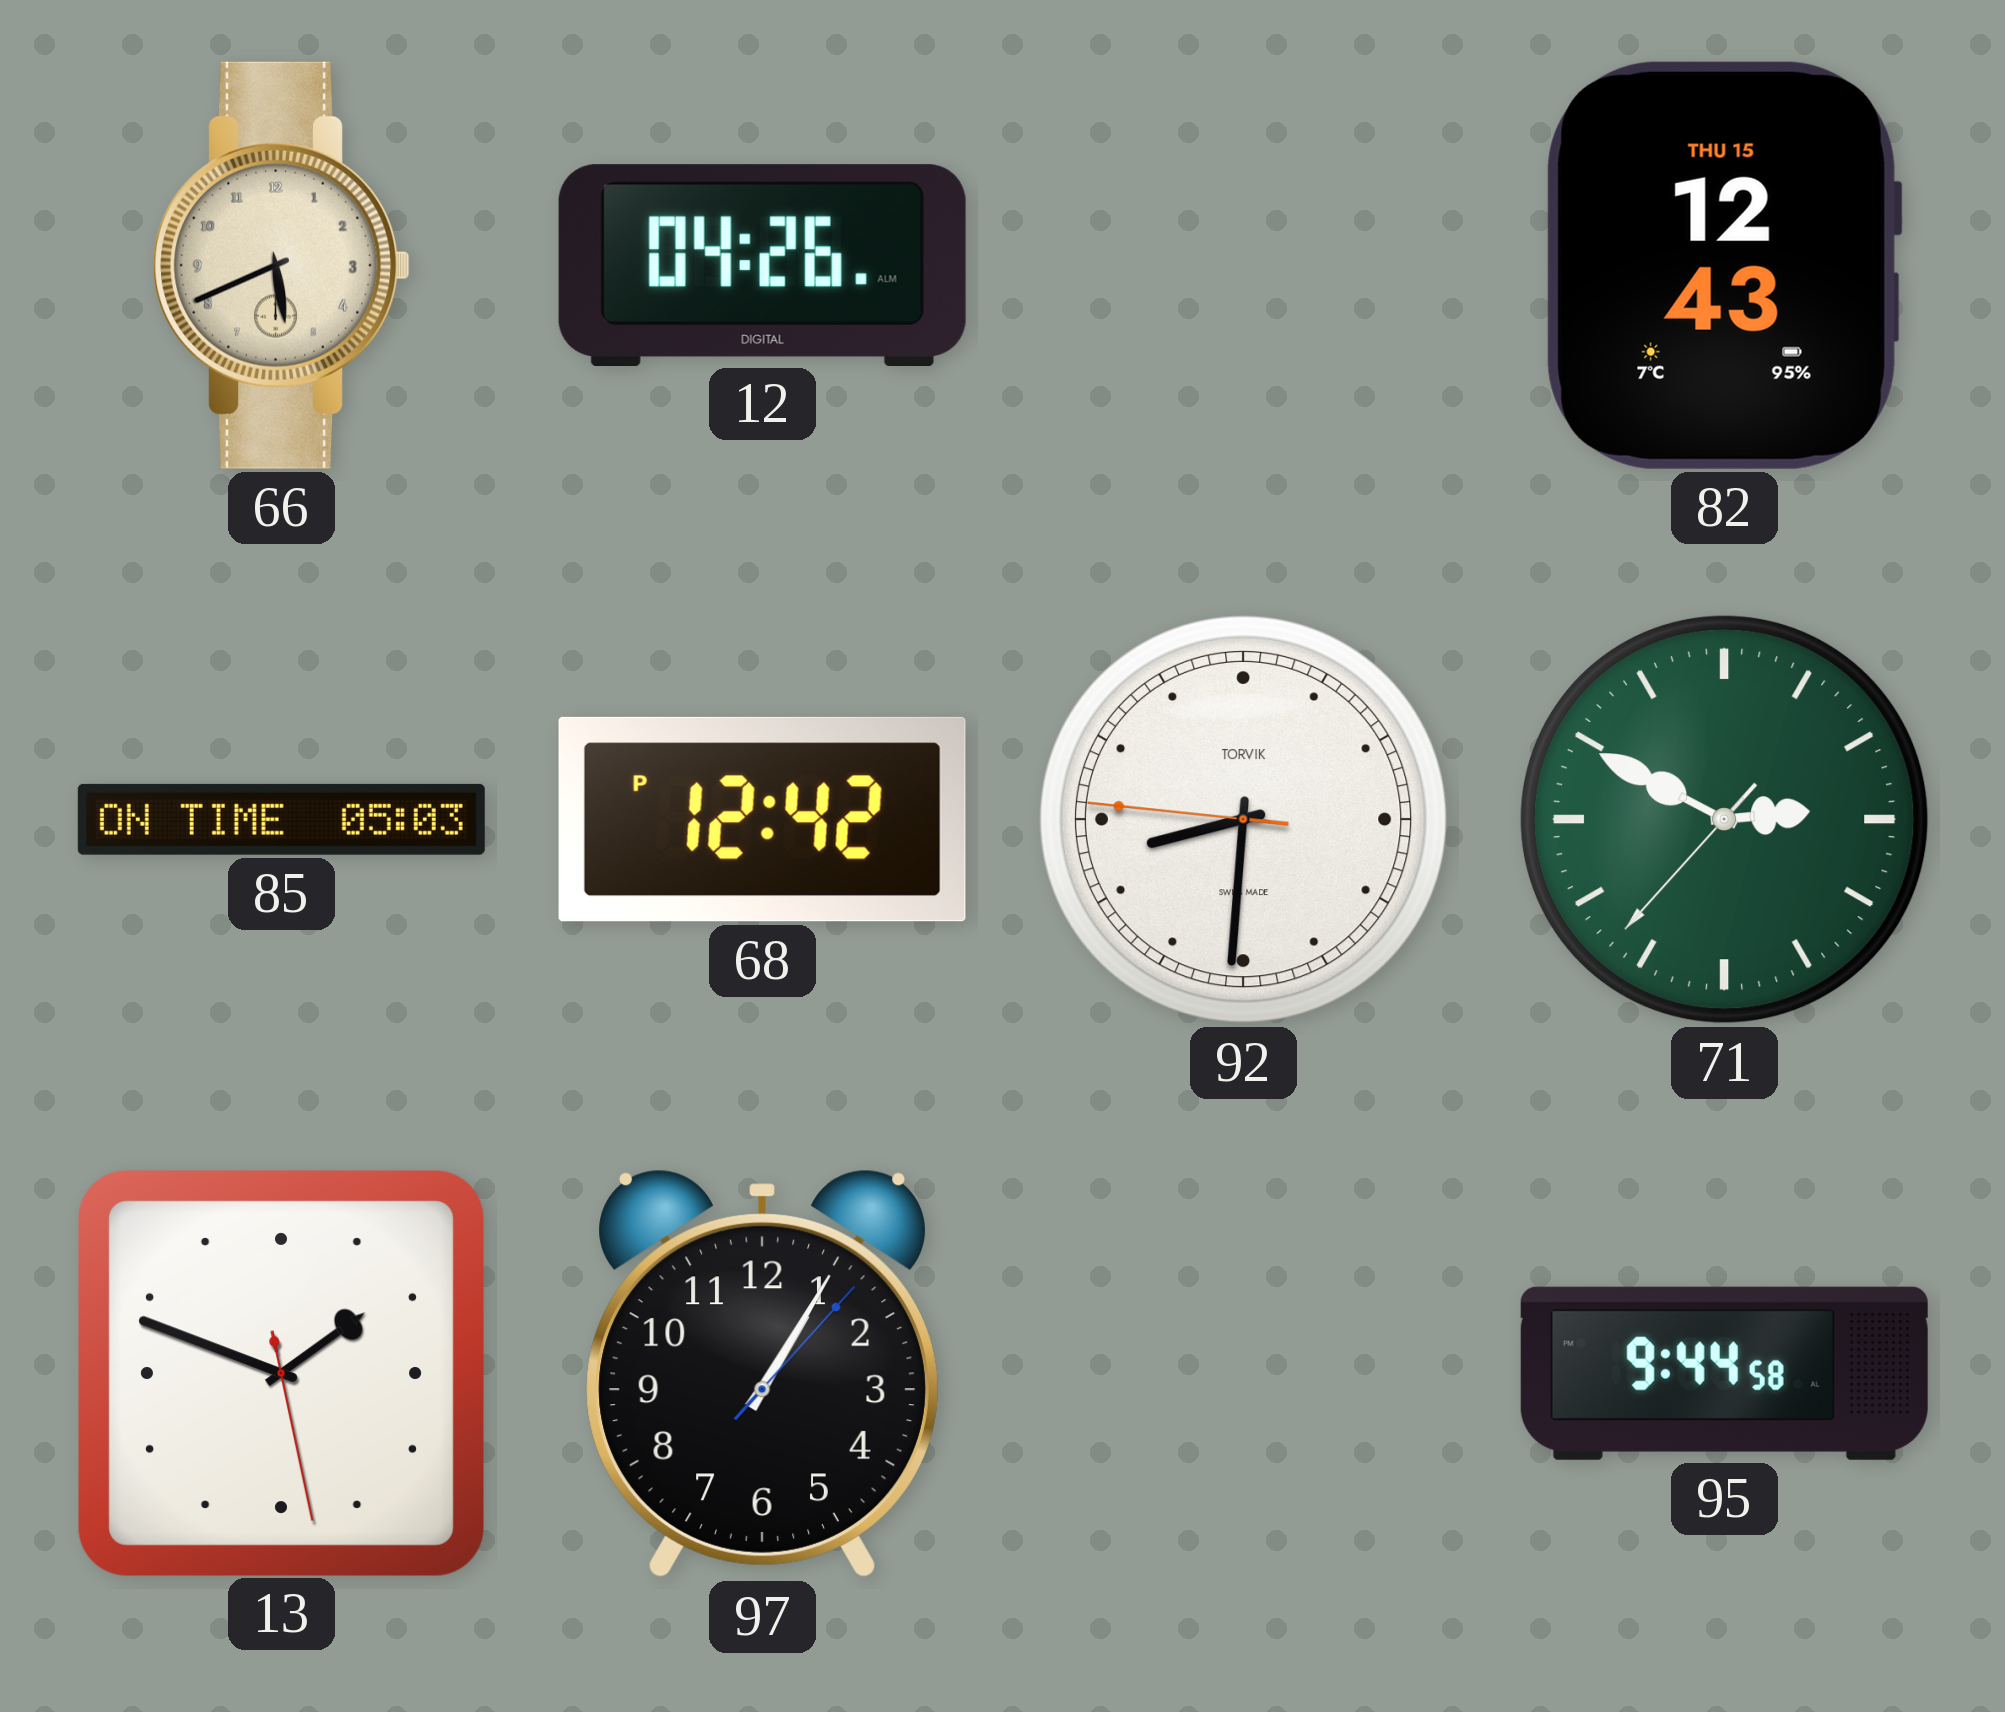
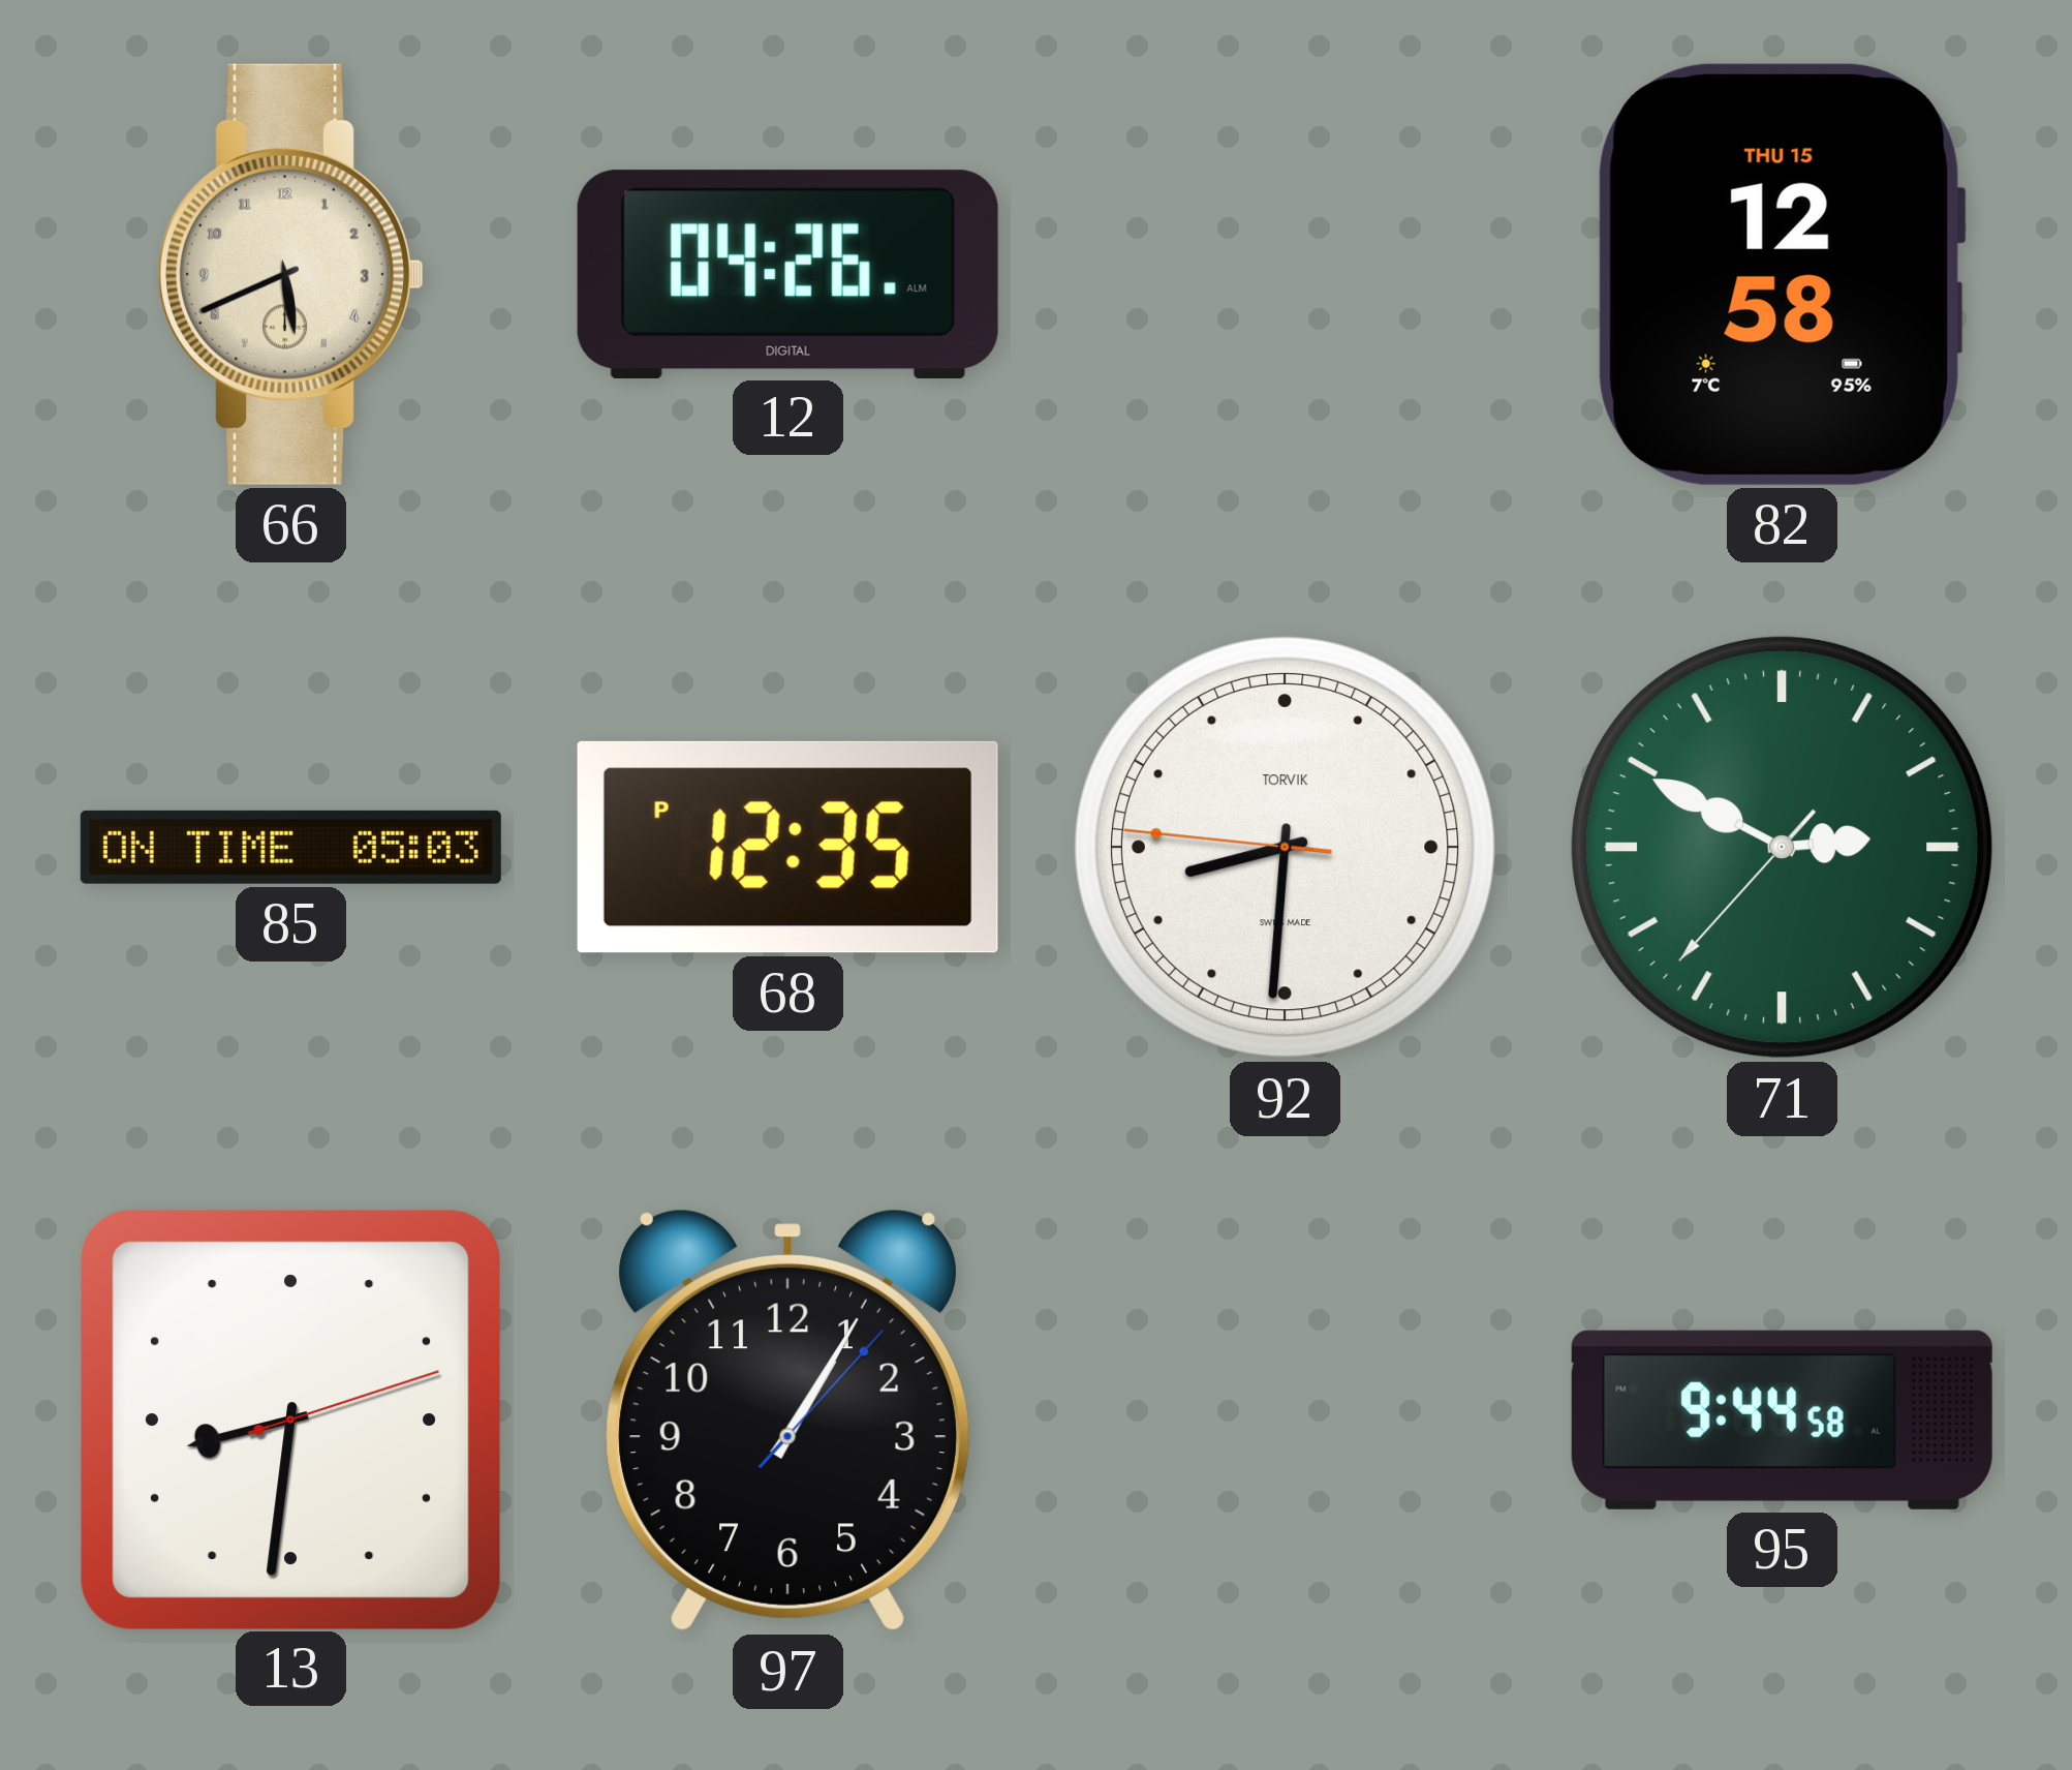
82: 12:43 -> 12:58
68: 12:42 -> 12:35
13: 1:48 -> 8:31
